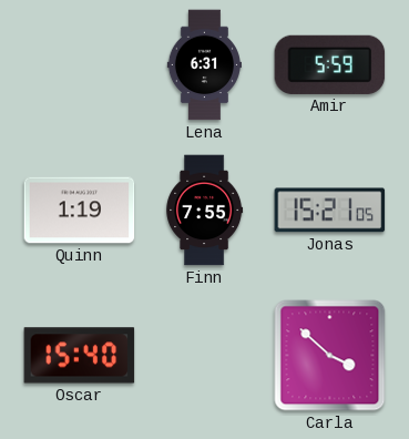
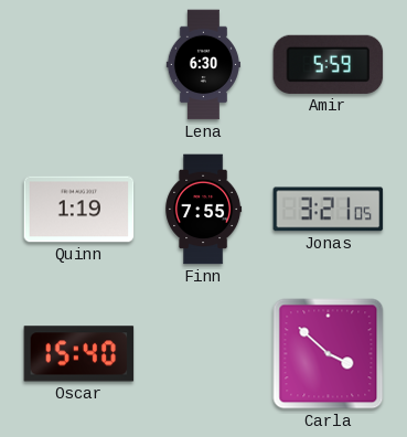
Lena: 6:31 -> 6:30
Jonas: 15:21 -> 3:21
